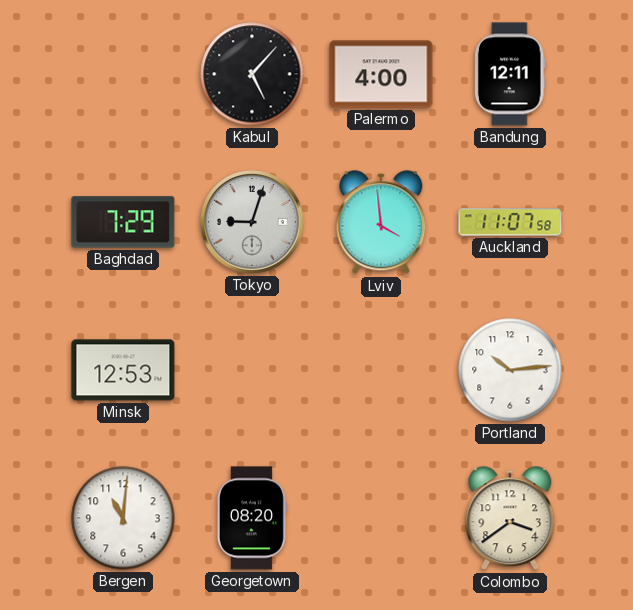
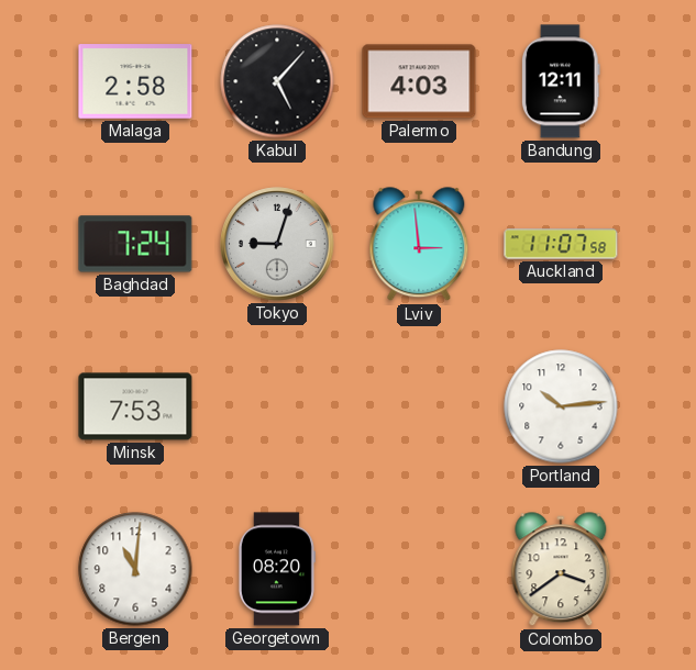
Malaga: none -> 2:58
Palermo: 4:00 -> 4:03
Baghdad: 7:29 -> 7:24
Lviv: 3:59 -> 2:59
Minsk: 12:53 -> 7:53
